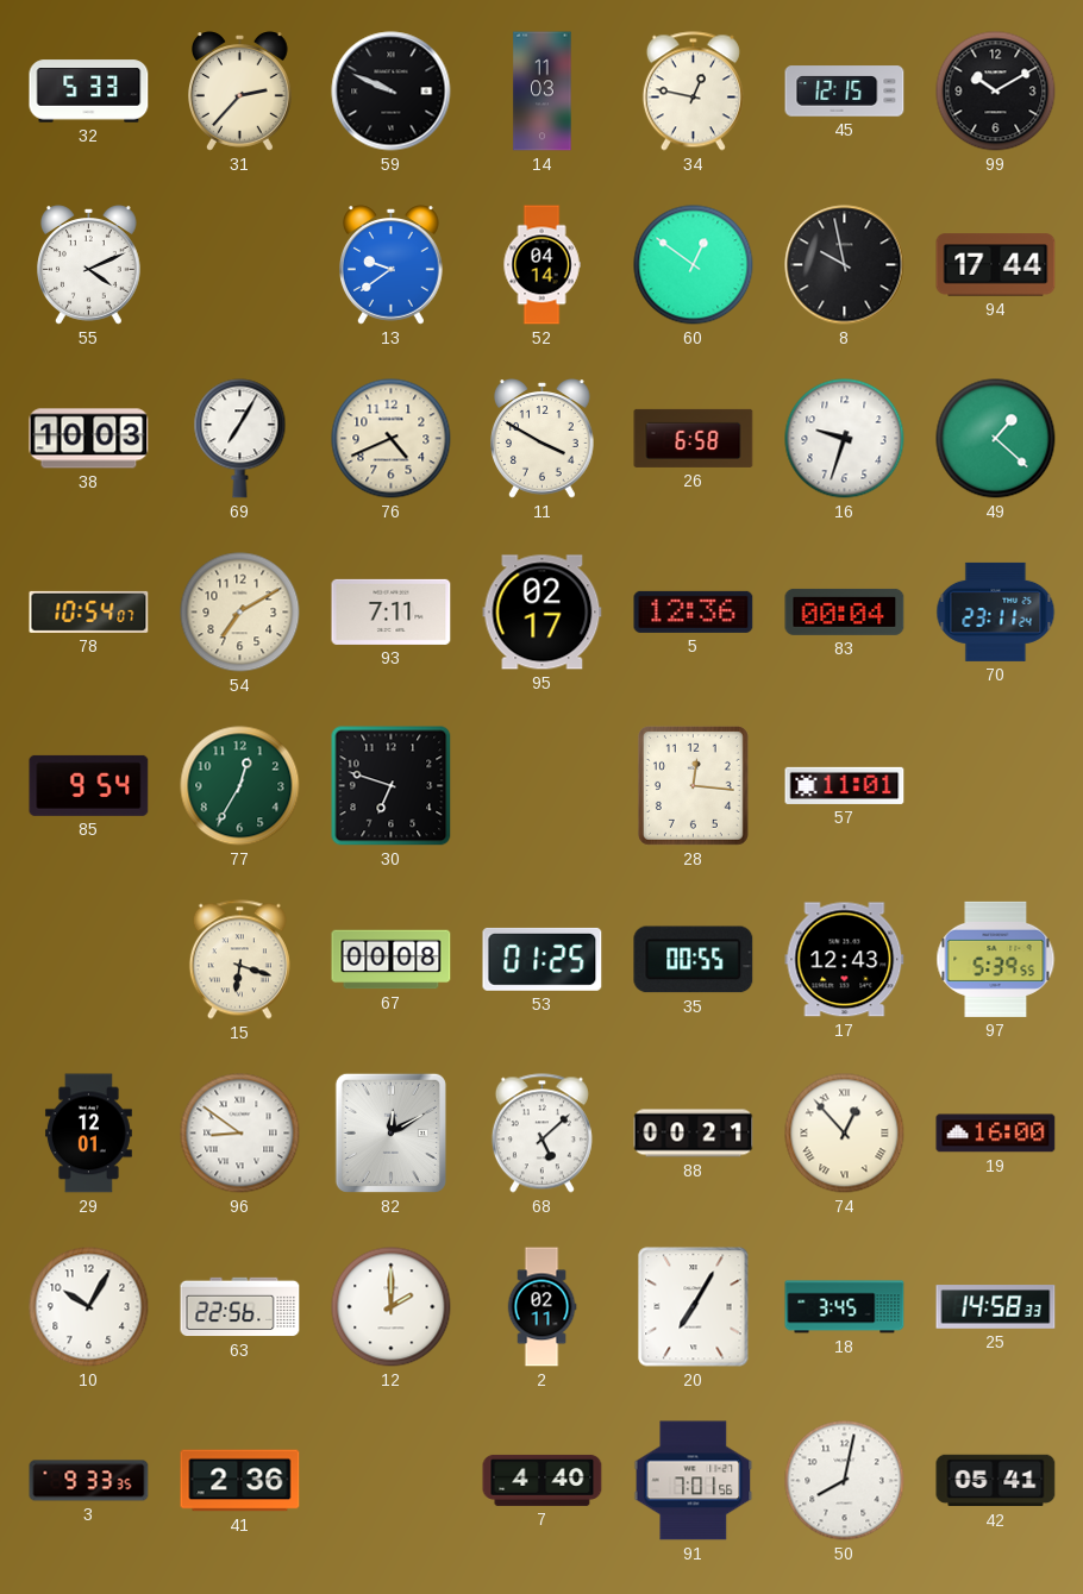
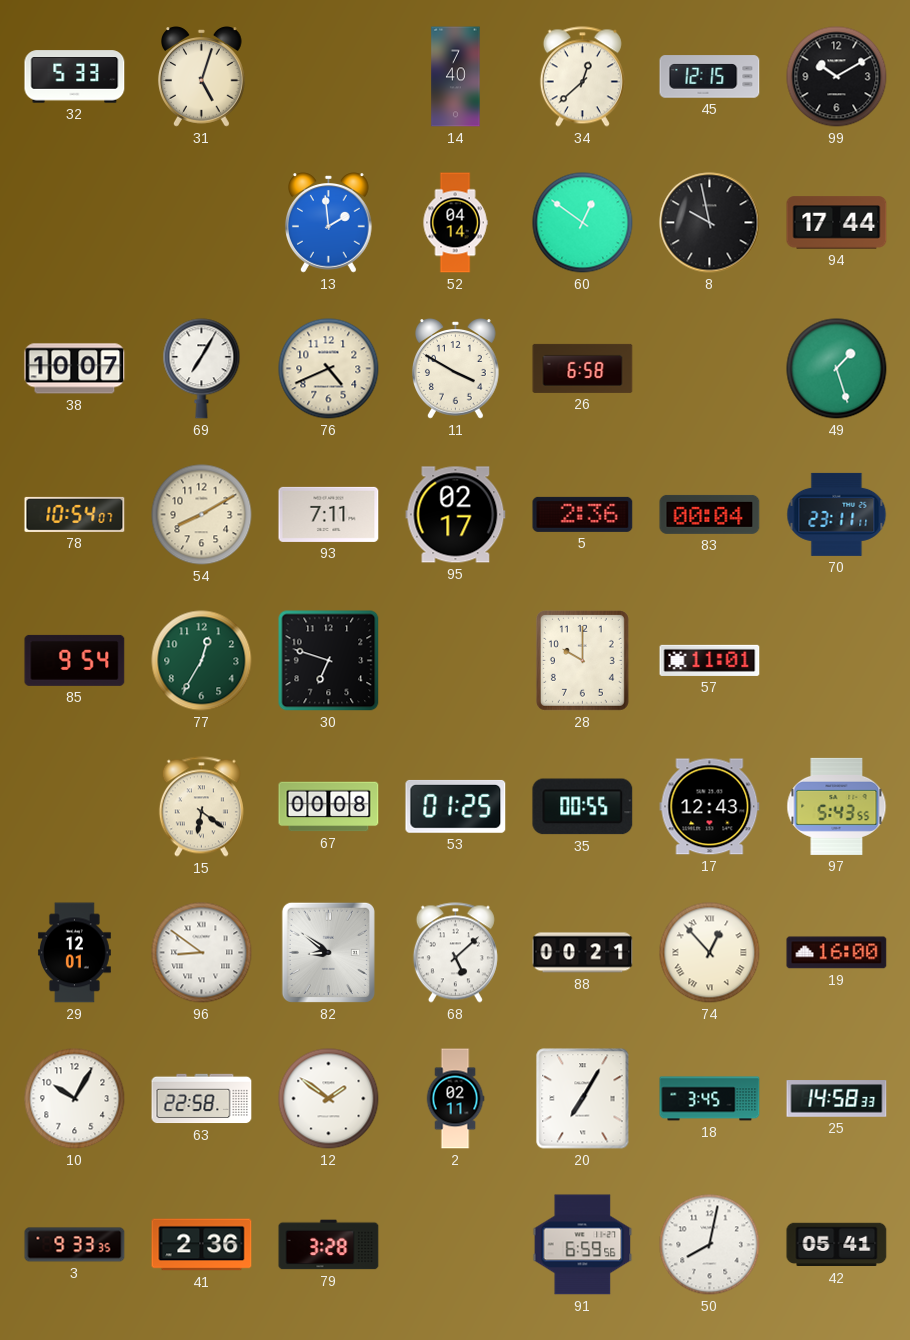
31: 2:37 -> 5:03
59: 9:49 -> none
14: 11:03 -> 7:40
34: 12:47 -> 12:38
55: 4:11 -> none
13: 9:39 -> 1:59
38: 10:03 -> 10:07
16: 9:33 -> none
49: 1:22 -> 1:27
54: 7:10 -> 8:10
5: 12:36 -> 2:36
70: 23:11:24 -> 23:11:11
28: 12:16 -> 10:00
15: 6:18 -> 6:21
97: 5:39 -> 5:43
82: 12:10 -> 8:51
63: 22:56 -> 22:58
12: 2:00 -> 1:51
79: none -> 3:28
7: 4:40 -> none
91: 7:01 -> 6:59
